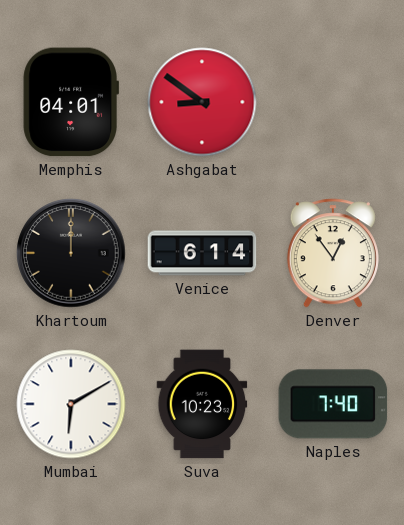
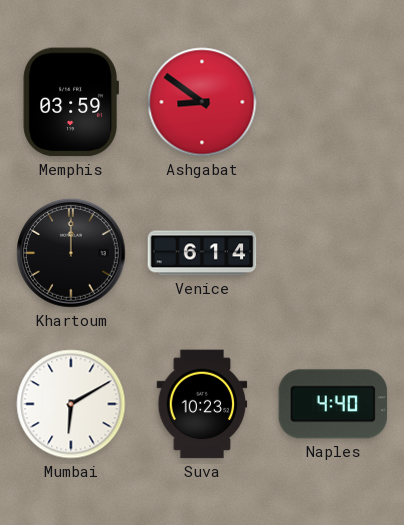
Memphis: 04:01 -> 03:59
Denver: 12:54 -> none
Naples: 7:40 -> 4:40
